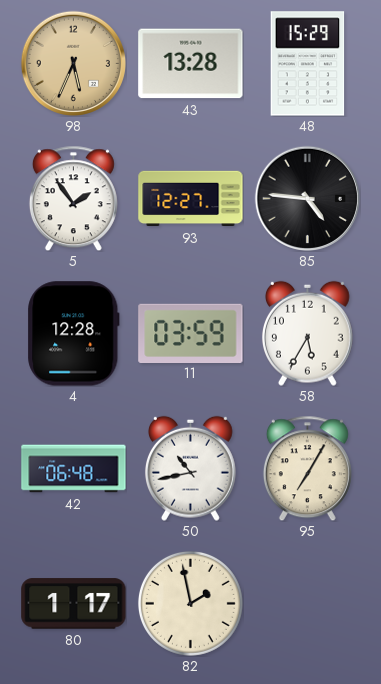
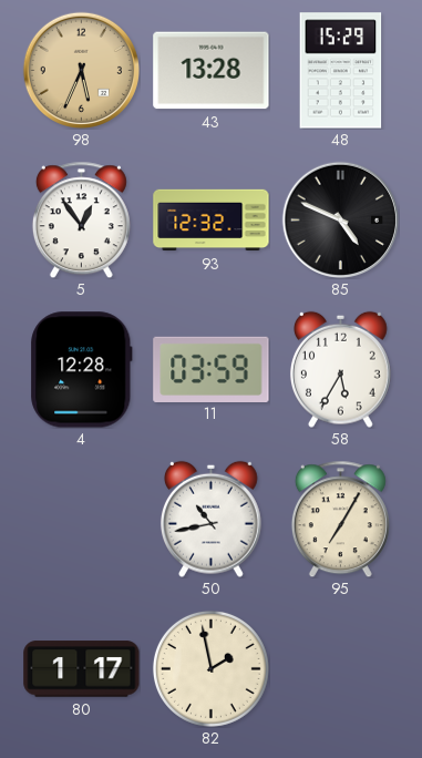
5: 1:54 -> 12:54
93: 12:27 -> 12:32
85: 4:46 -> 4:49
42: 06:48 -> none
